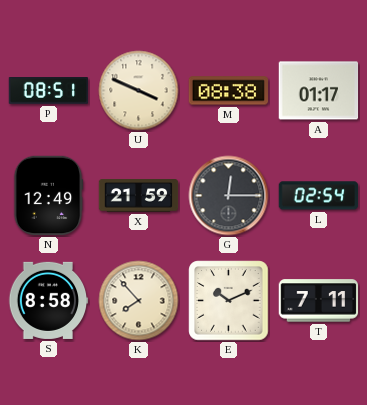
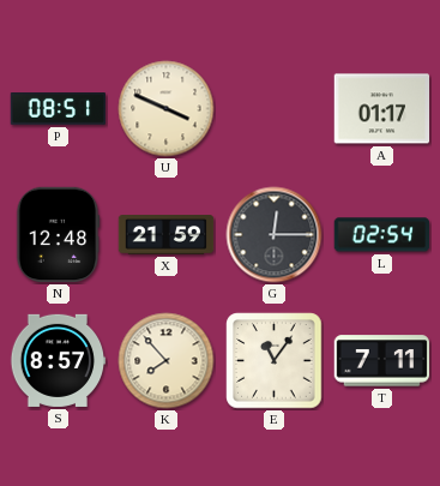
M: 08:38 -> none
N: 12:49 -> 12:48
S: 8:58 -> 8:57
E: 10:11 -> 11:06
